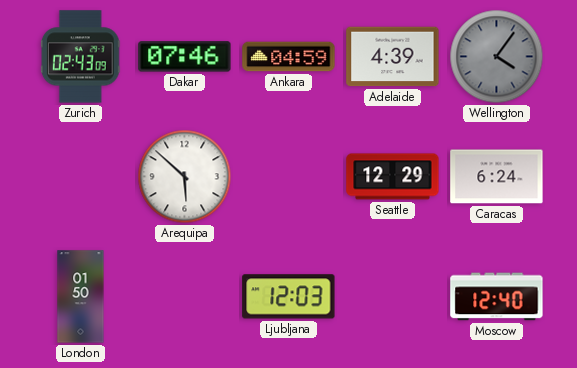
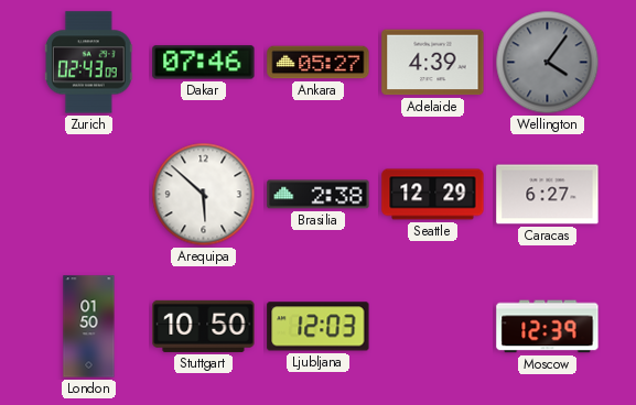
Ankara: 04:59 -> 05:27
Brasilia: none -> 2:38
Caracas: 6:24 -> 6:27
Stuttgart: none -> 10:50
Moscow: 12:40 -> 12:39
